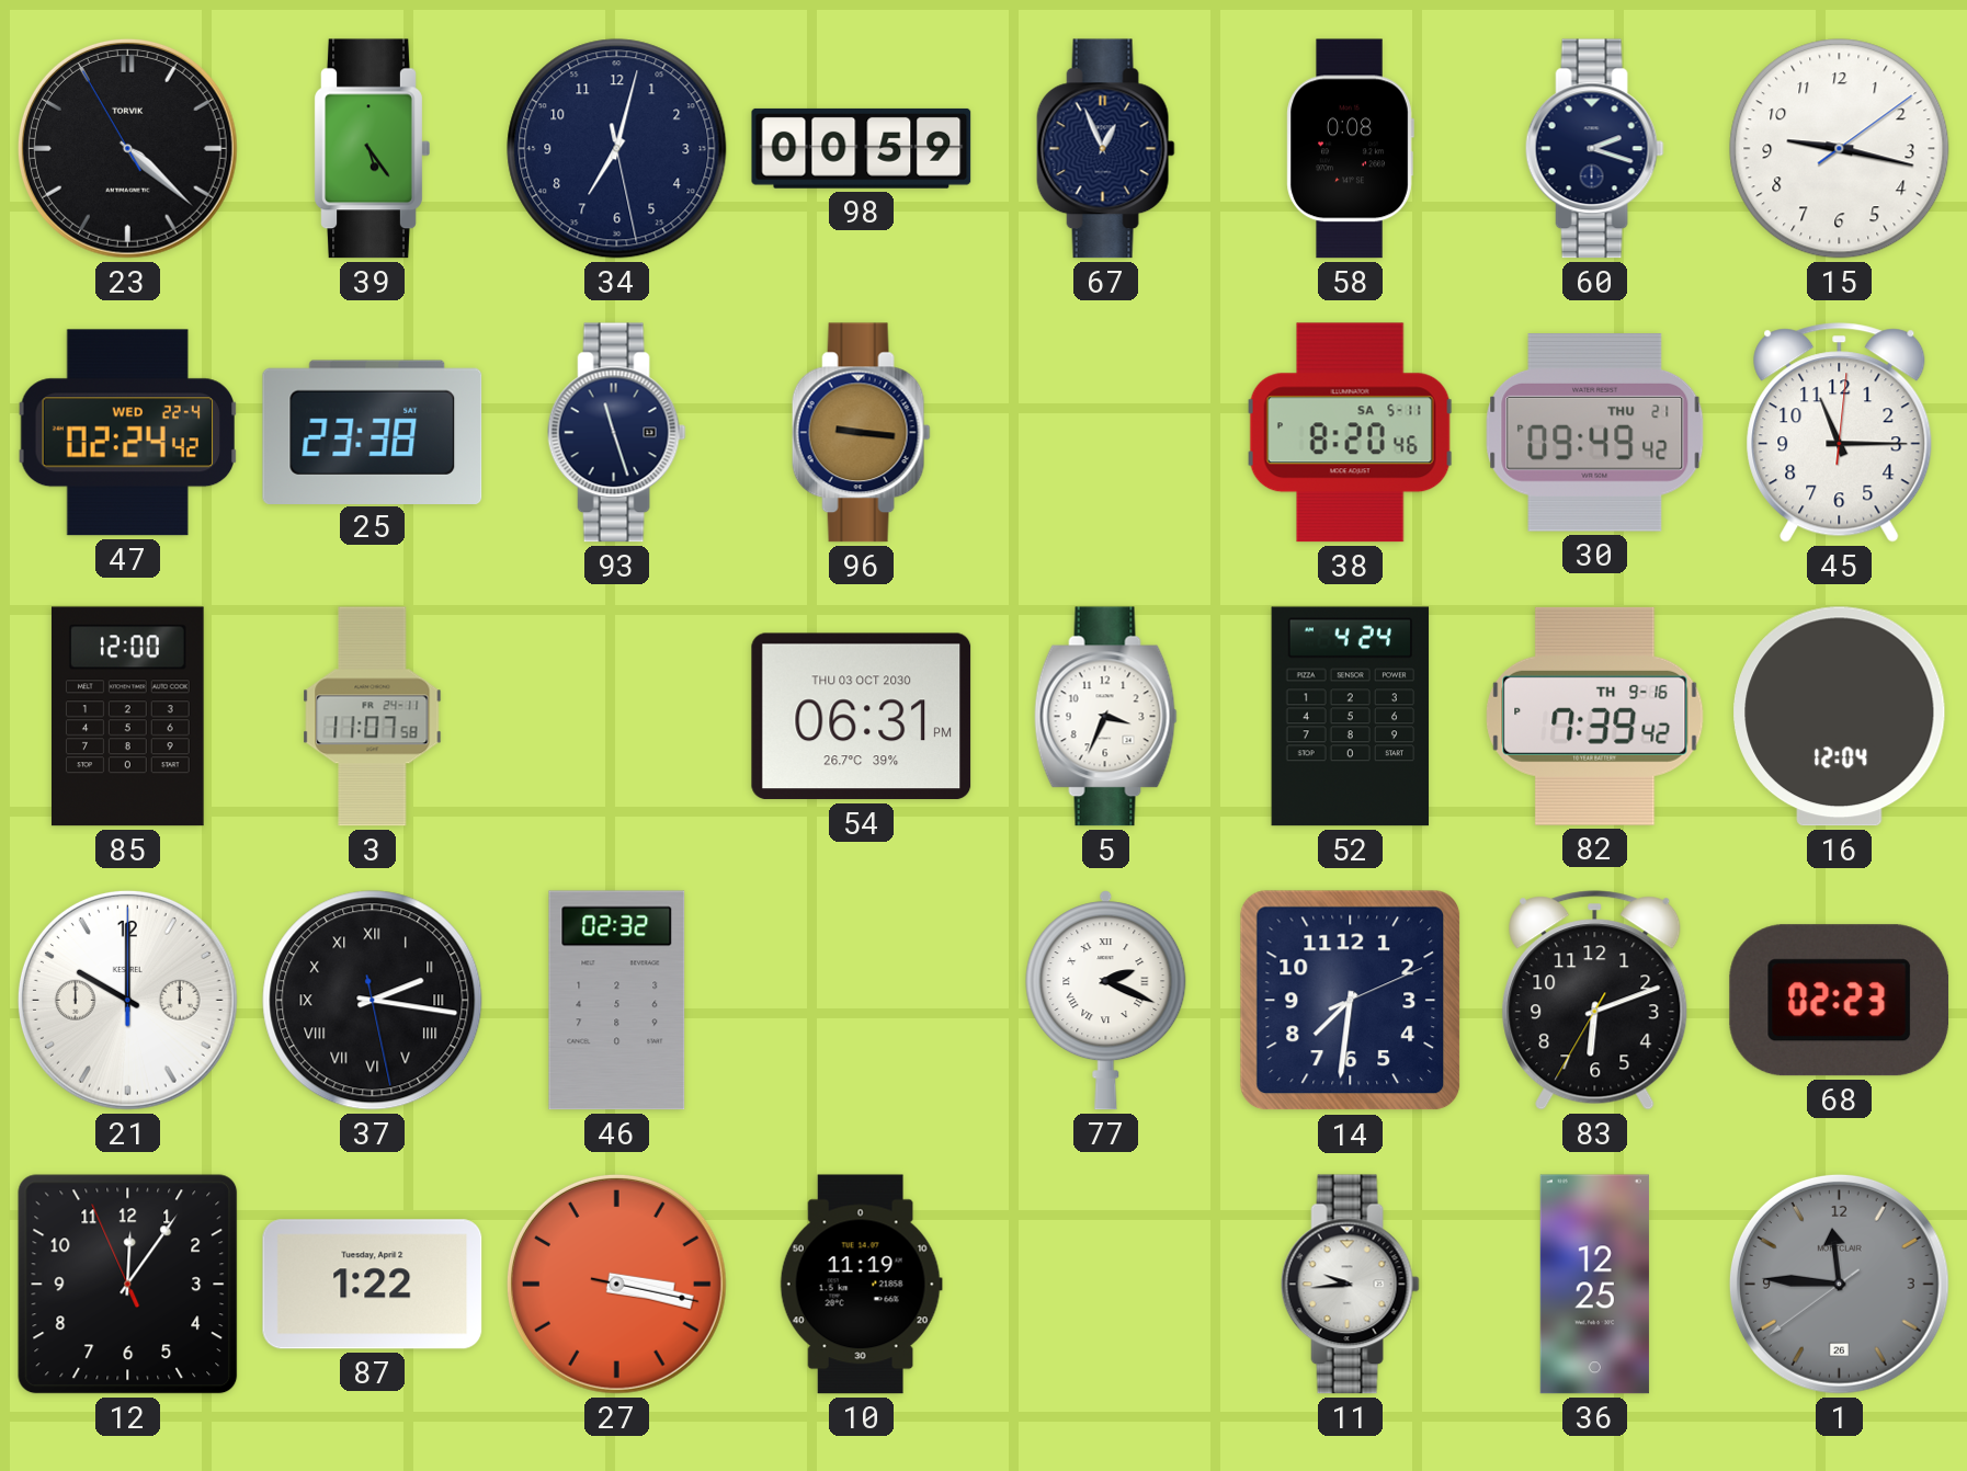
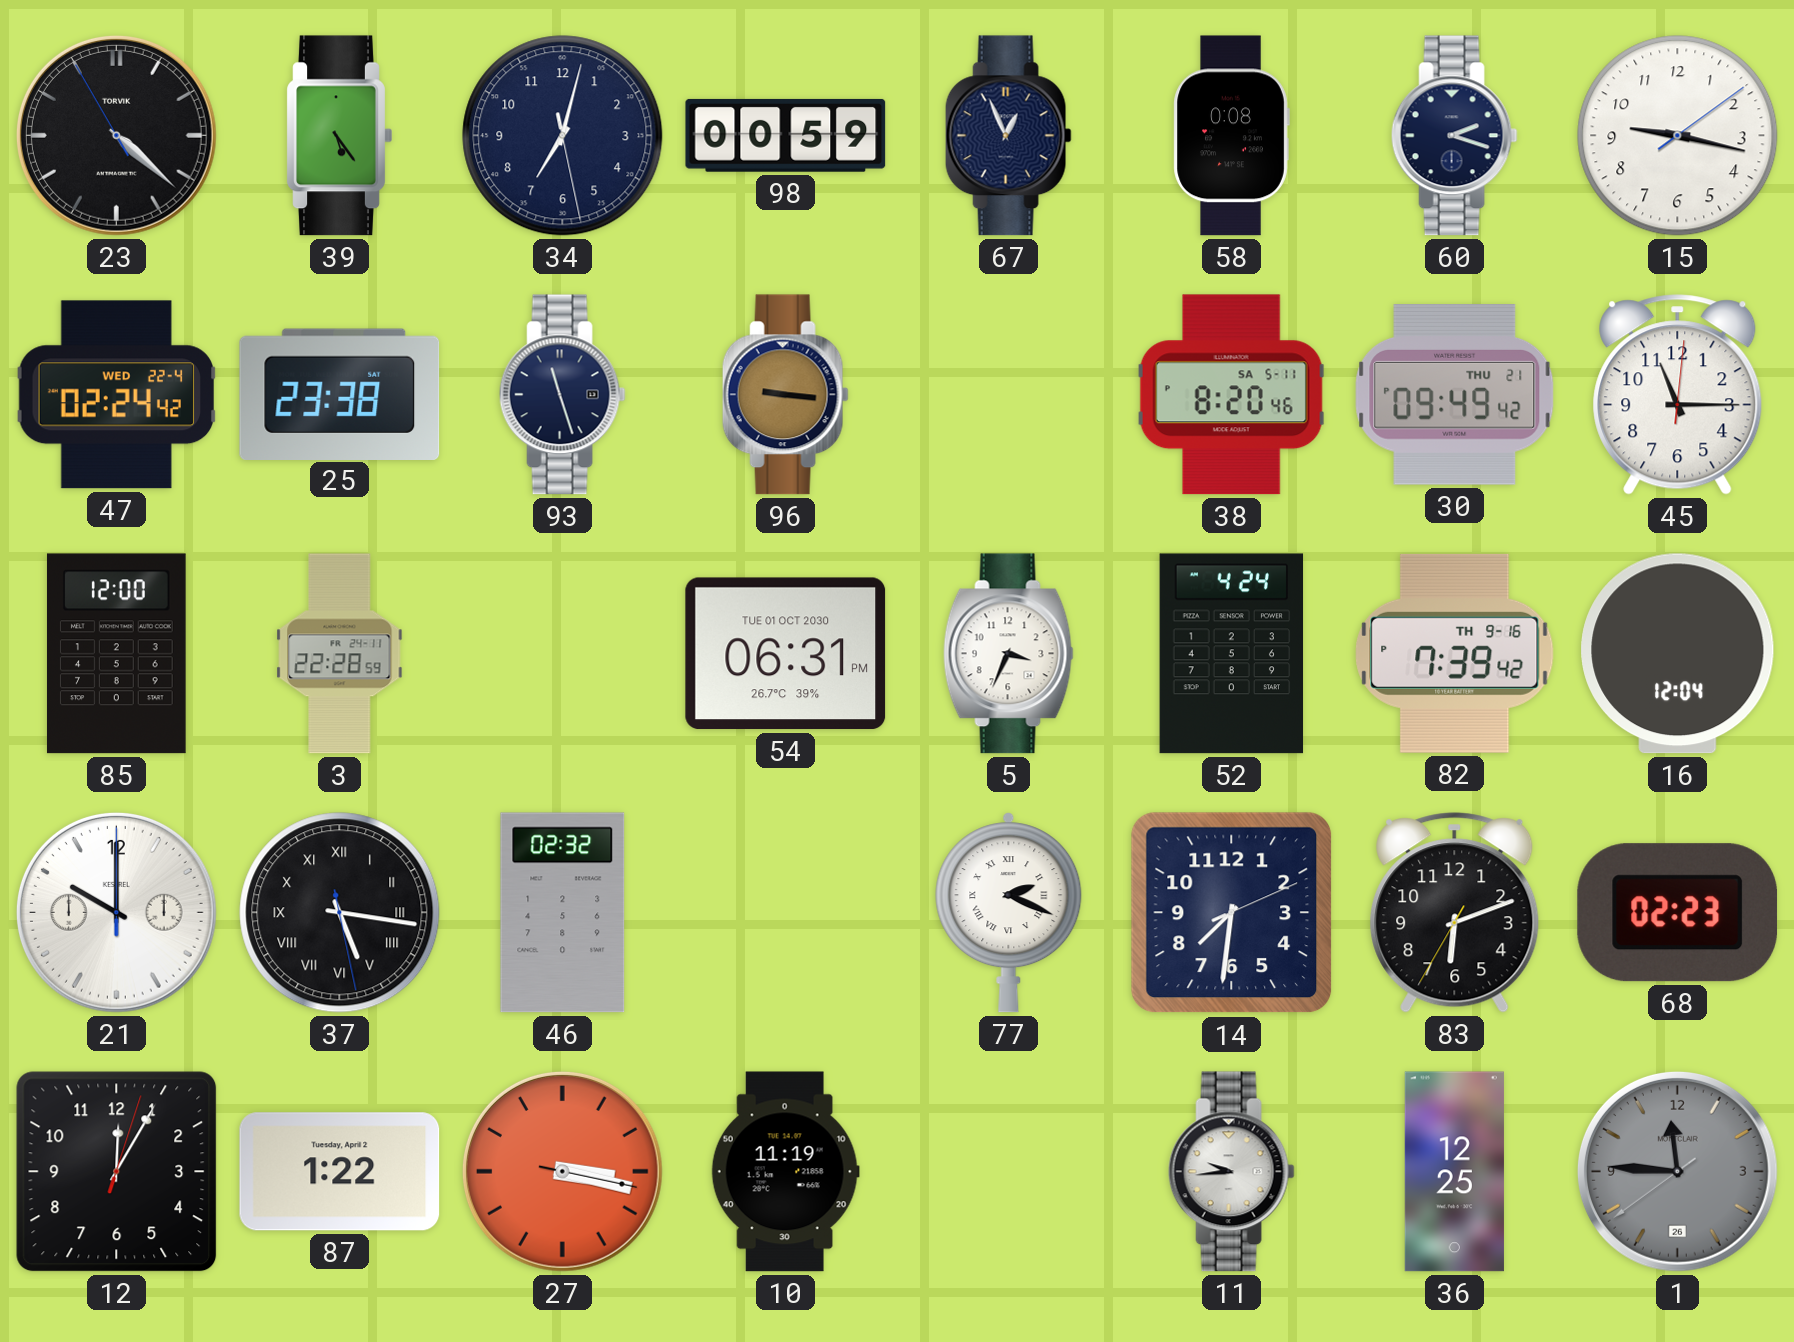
3: 11:07 -> 22:28
54 date: THU 03 OCT 2030 -> TUE 01 OCT 2030
37: 2:16 -> 5:16
12: 12:05:56 -> 12:05:03
